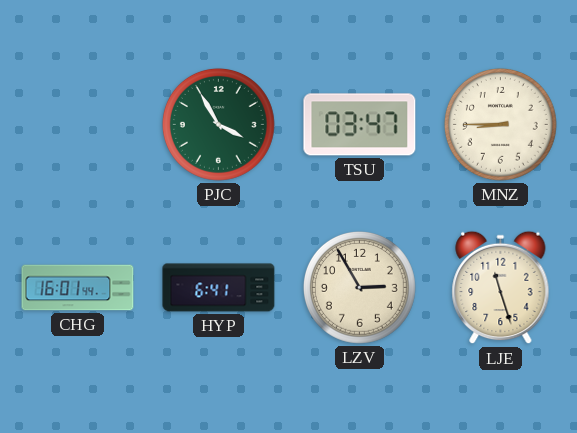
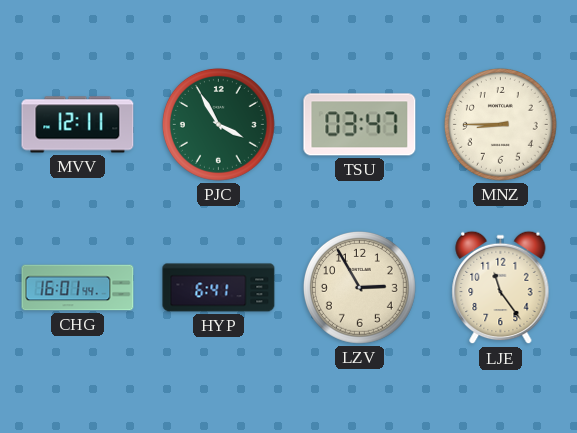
MVV: none -> 12:11
LJE: 11:27 -> 11:24
